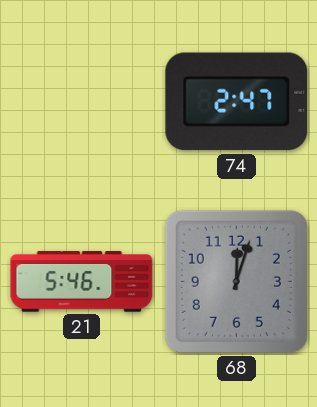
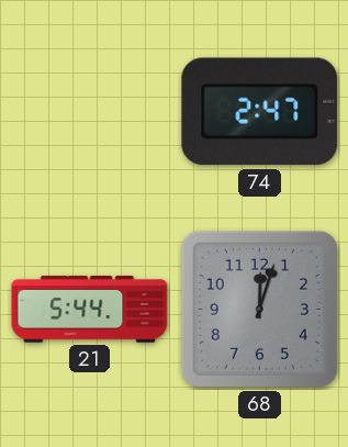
21: 5:46 -> 5:44
